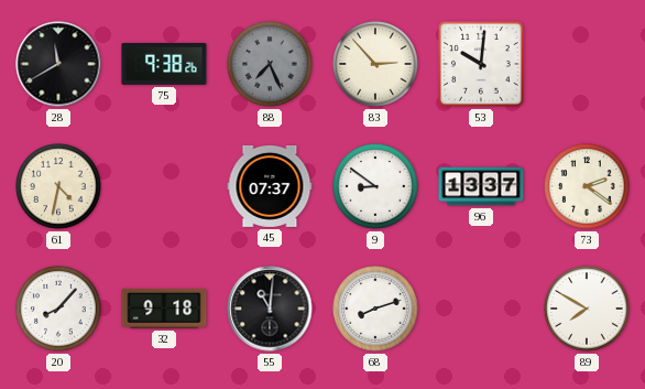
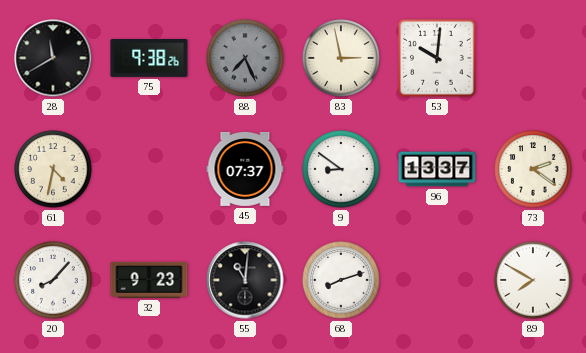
83: 2:53 -> 2:58
32: 9:18 -> 9:23
